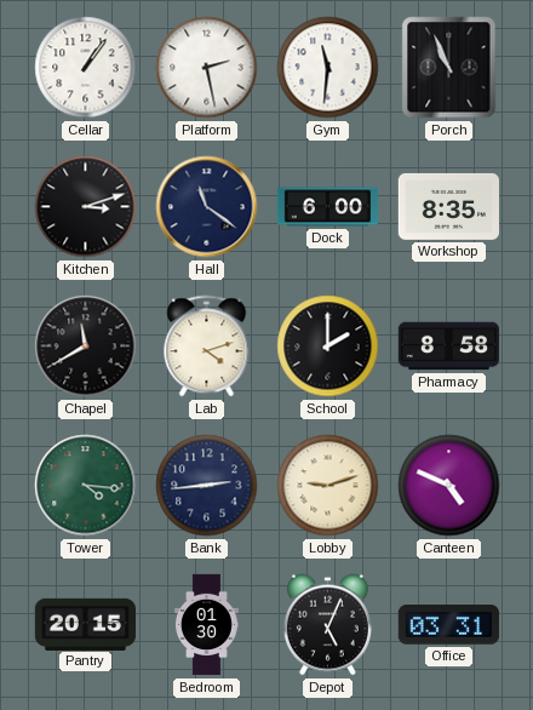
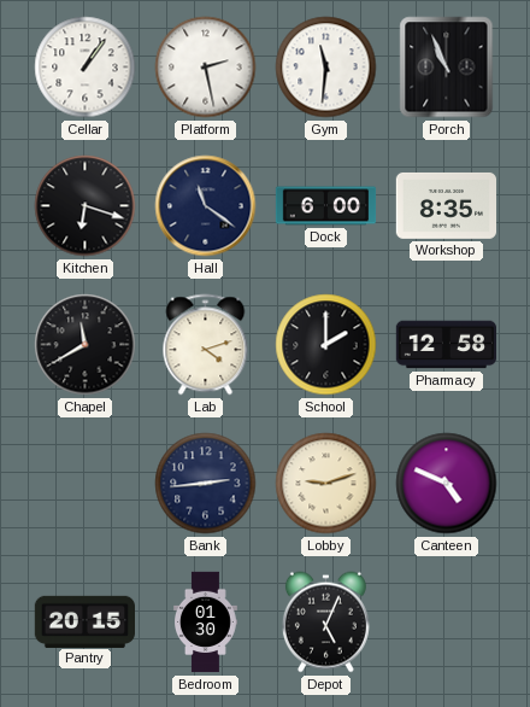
Kitchen: 3:12 -> 6:18
Pharmacy: 8:58 -> 12:58
Tower: 4:16 -> none
Office: 03:31 -> none
